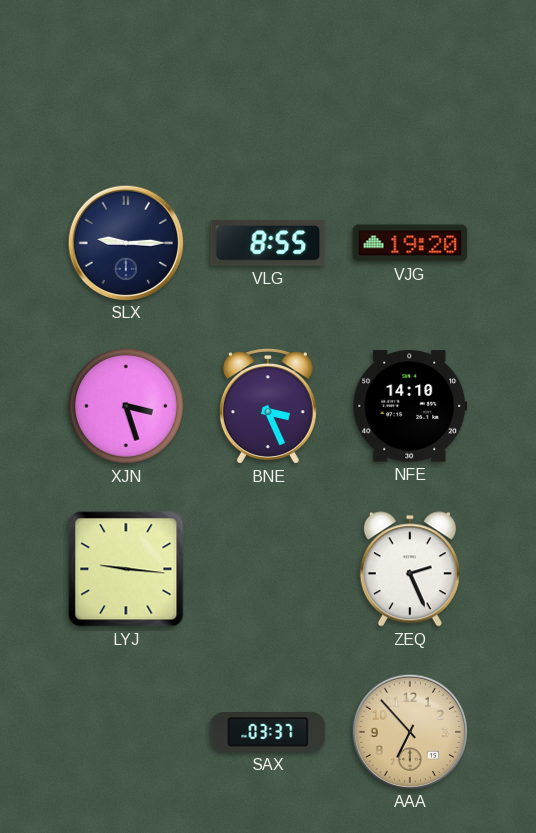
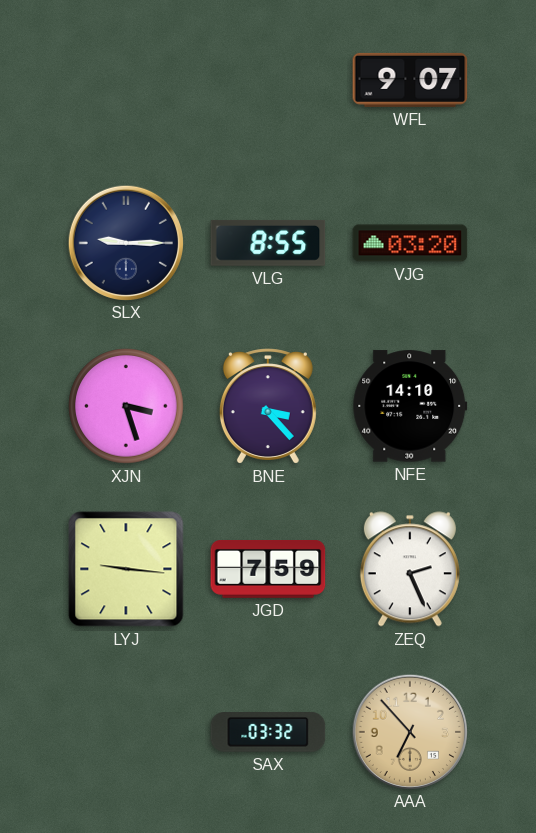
WFL: none -> 9:07
VJG: 19:20 -> 03:20
BNE: 3:26 -> 3:23
JGD: none -> 7:59
SAX: 03:37 -> 03:32
